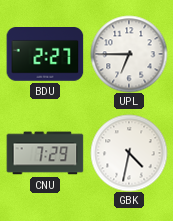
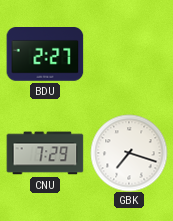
UPL: 6:45 -> none
GBK: 4:32 -> 7:18
